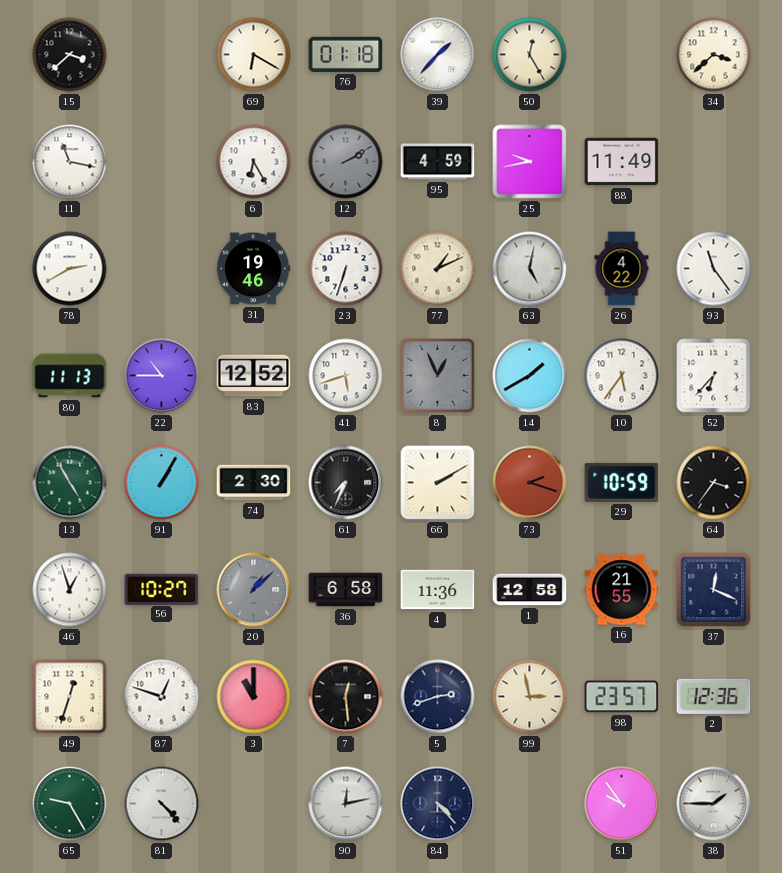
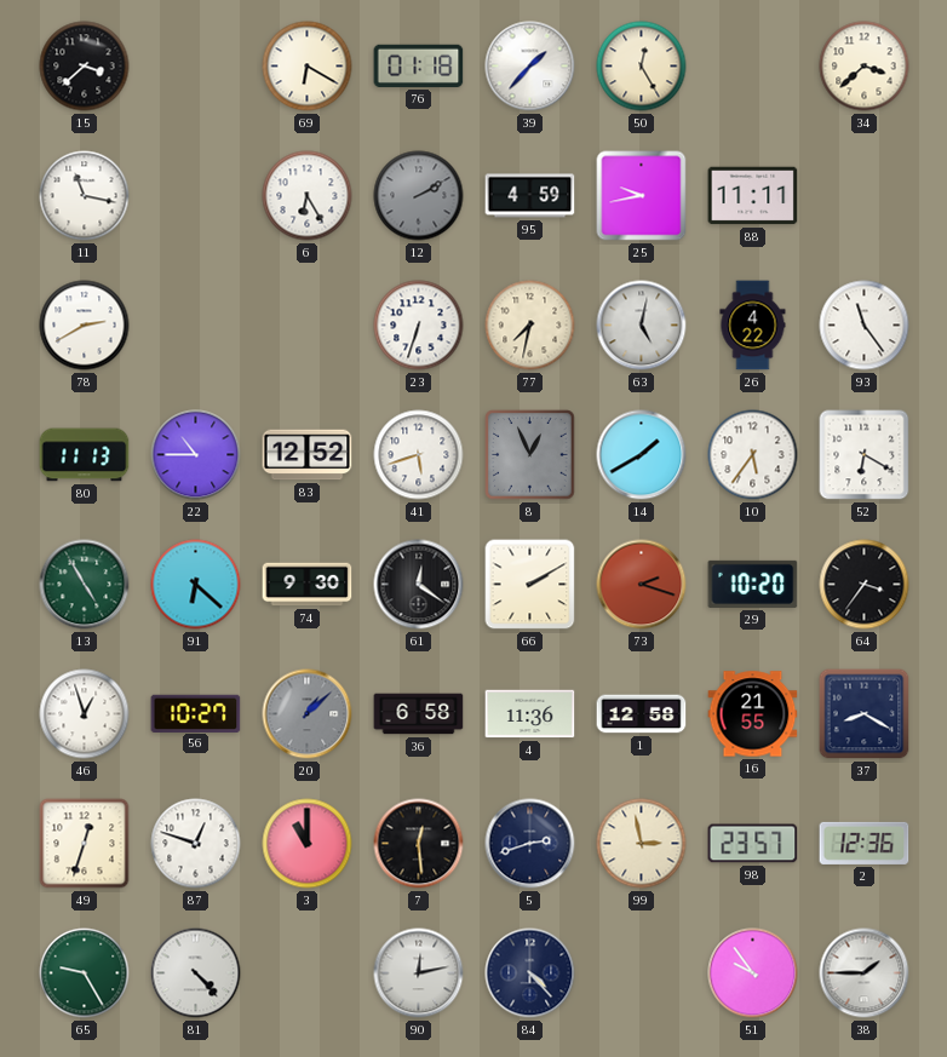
88: 11:49 -> 11:11
31: 19:46 -> none
77: 1:11 -> 7:32
52: 6:37 -> 6:20
91: 1:05 -> 6:22
74: 2:30 -> 9:30
61: 7:34 -> 12:21
29: 10:59 -> 10:20
37: 12:19 -> 8:20
